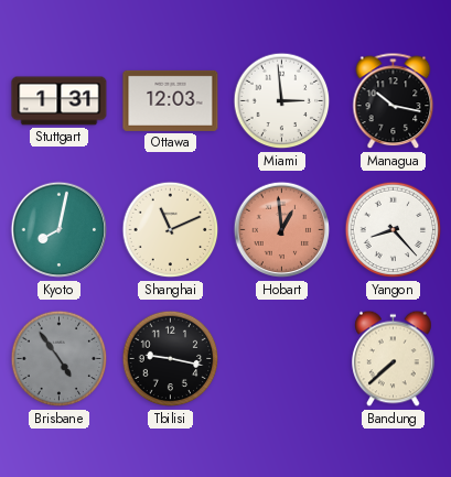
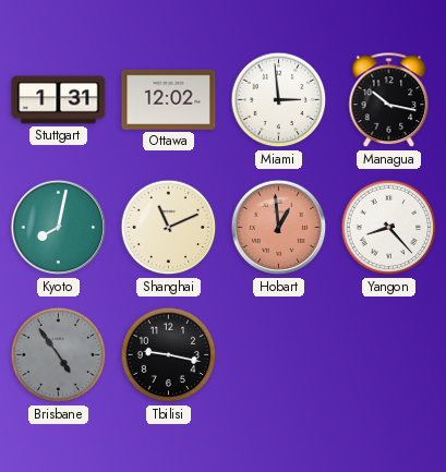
Ottawa: 12:03 -> 12:02
Bandung: 7:38 -> none
